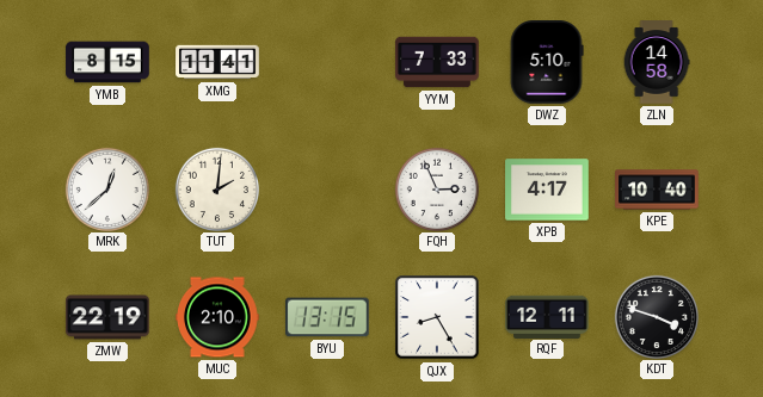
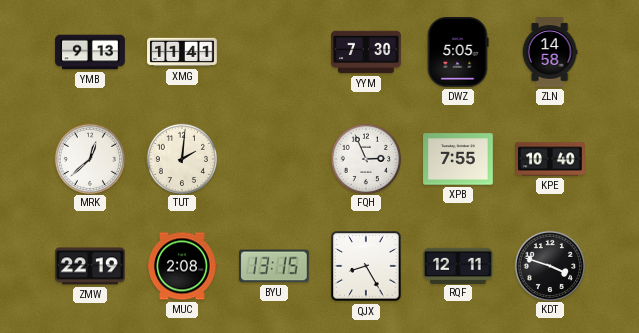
YMB: 8:15 -> 9:13
YYM: 7:33 -> 7:30
DWZ: 5:10 -> 5:05
XPB: 4:17 -> 7:55
MUC: 2:10 -> 2:08
